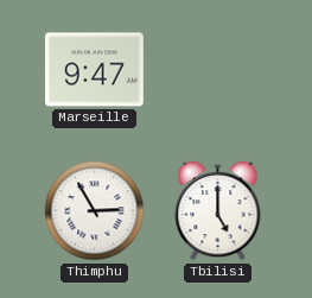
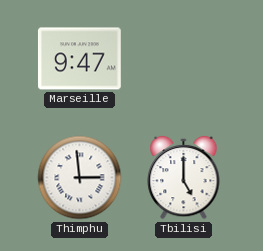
Thimphu: 2:55 -> 2:59
